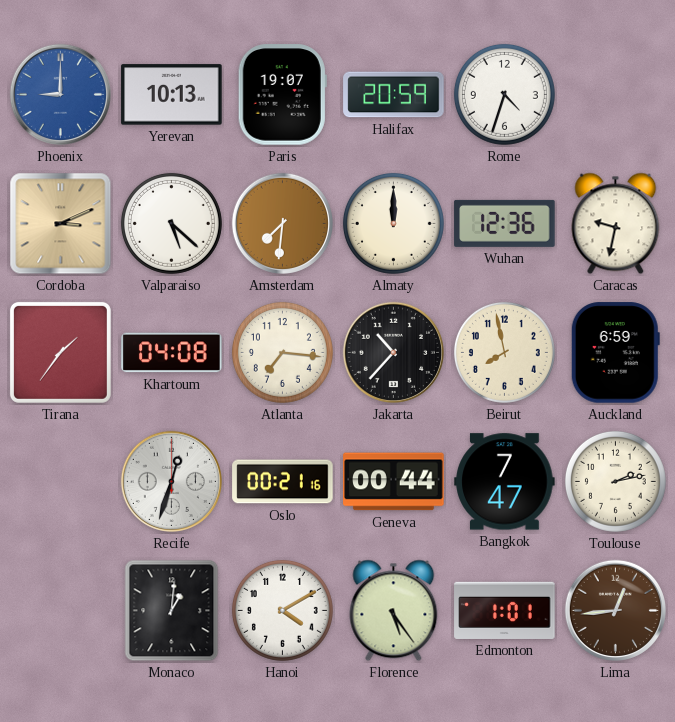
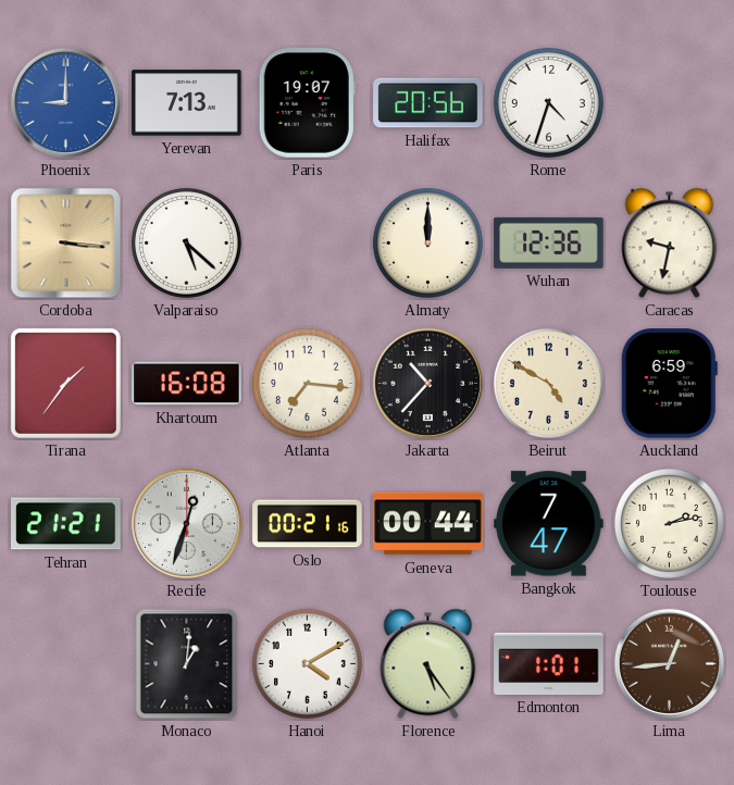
Yerevan: 10:13 -> 7:13
Halifax: 20:59 -> 20:56
Cordoba: 3:11 -> 3:16
Amsterdam: 7:31 -> none
Khartoum: 04:08 -> 16:08
Beirut: 7:58 -> 4:50
Tehran: none -> 21:21
